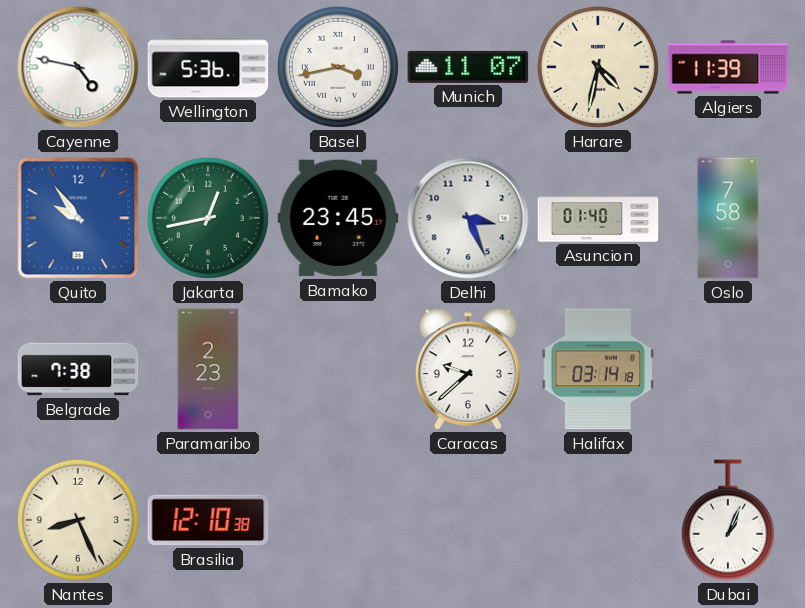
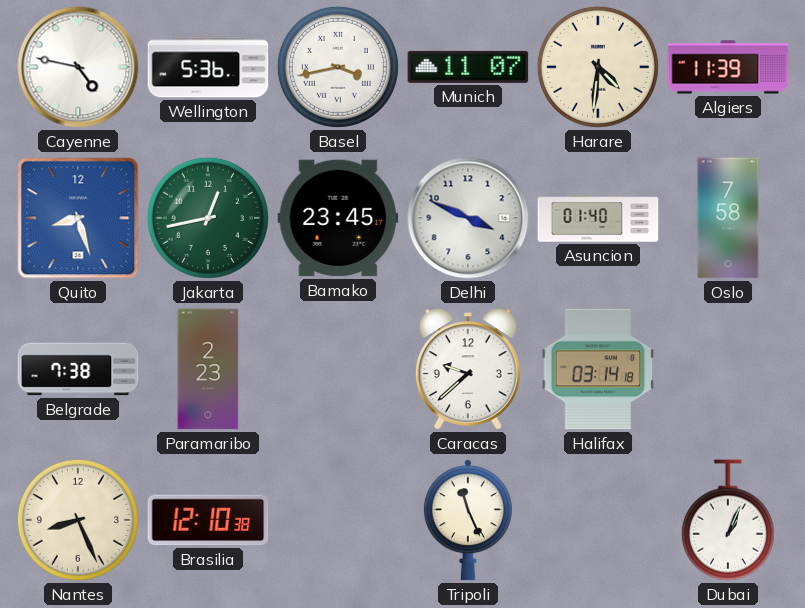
Harare: 4:32 -> 4:31
Quito: 9:54 -> 8:27
Delhi: 3:26 -> 3:49
Tripoli: none -> 11:26
